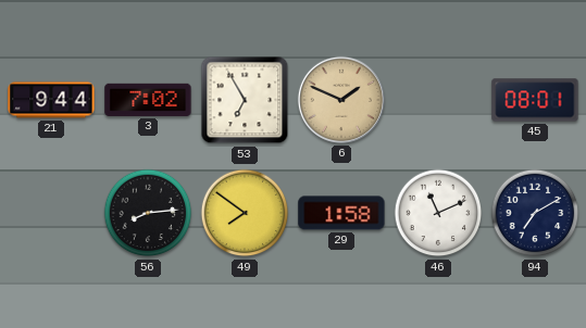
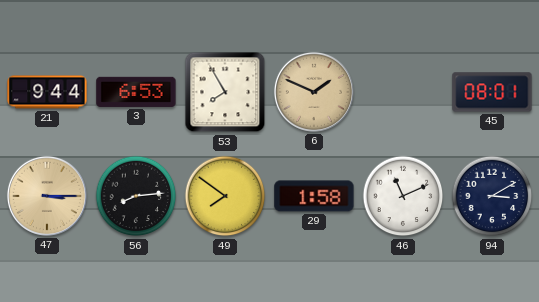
3: 7:02 -> 6:53
53: 6:55 -> 7:55
47: none -> 3:15
94: 7:10 -> 3:10
